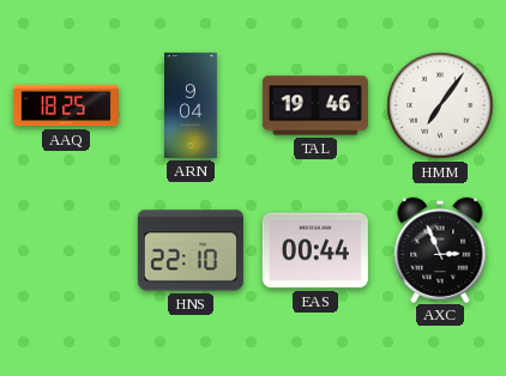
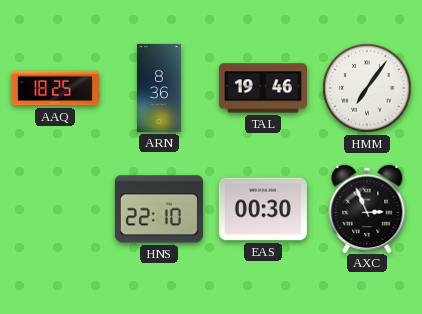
ARN: 9:04 -> 8:36
EAS: 00:44 -> 00:30
